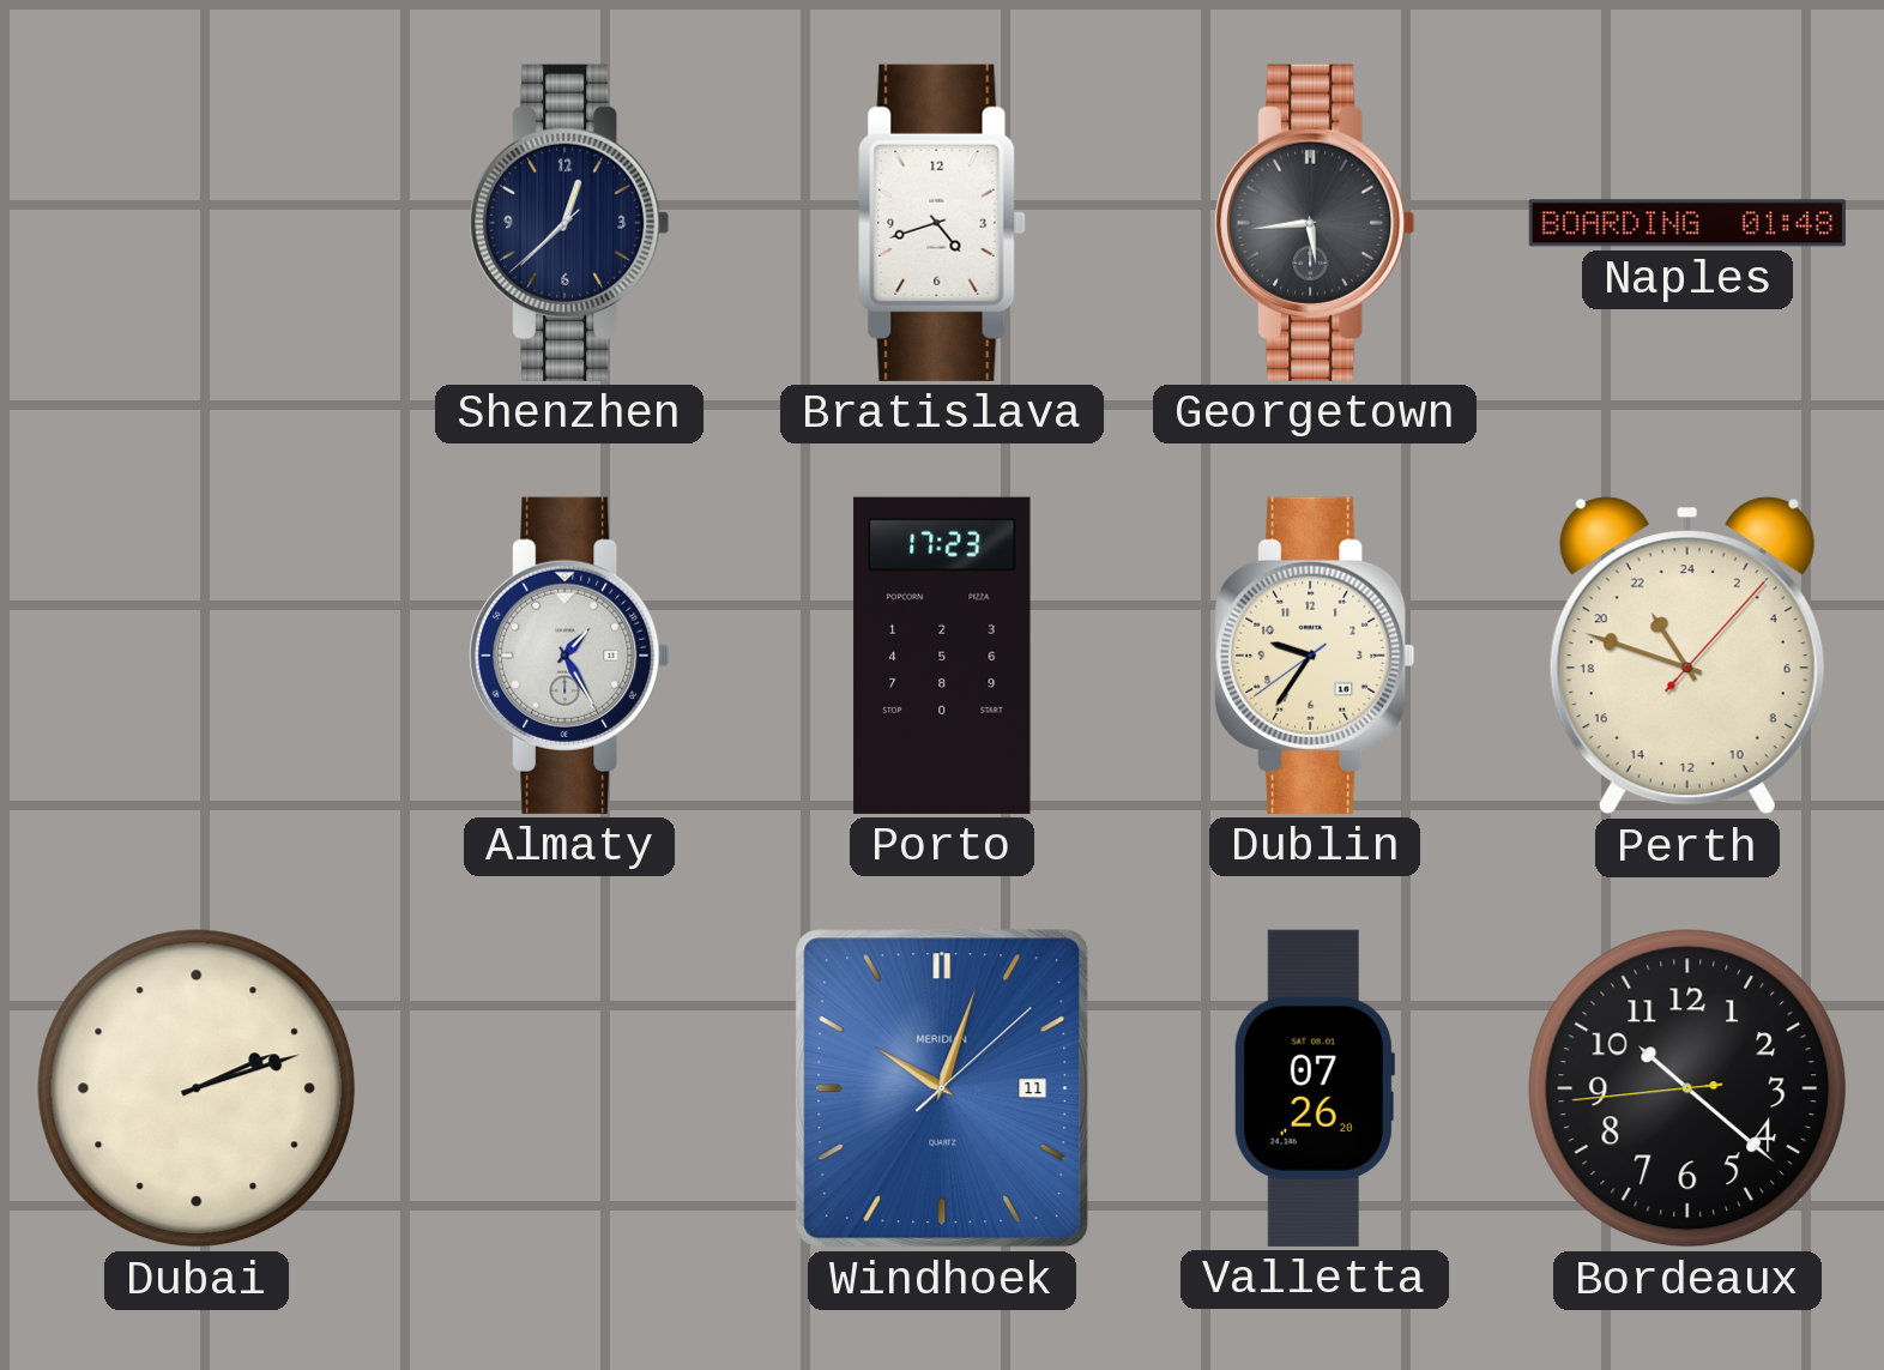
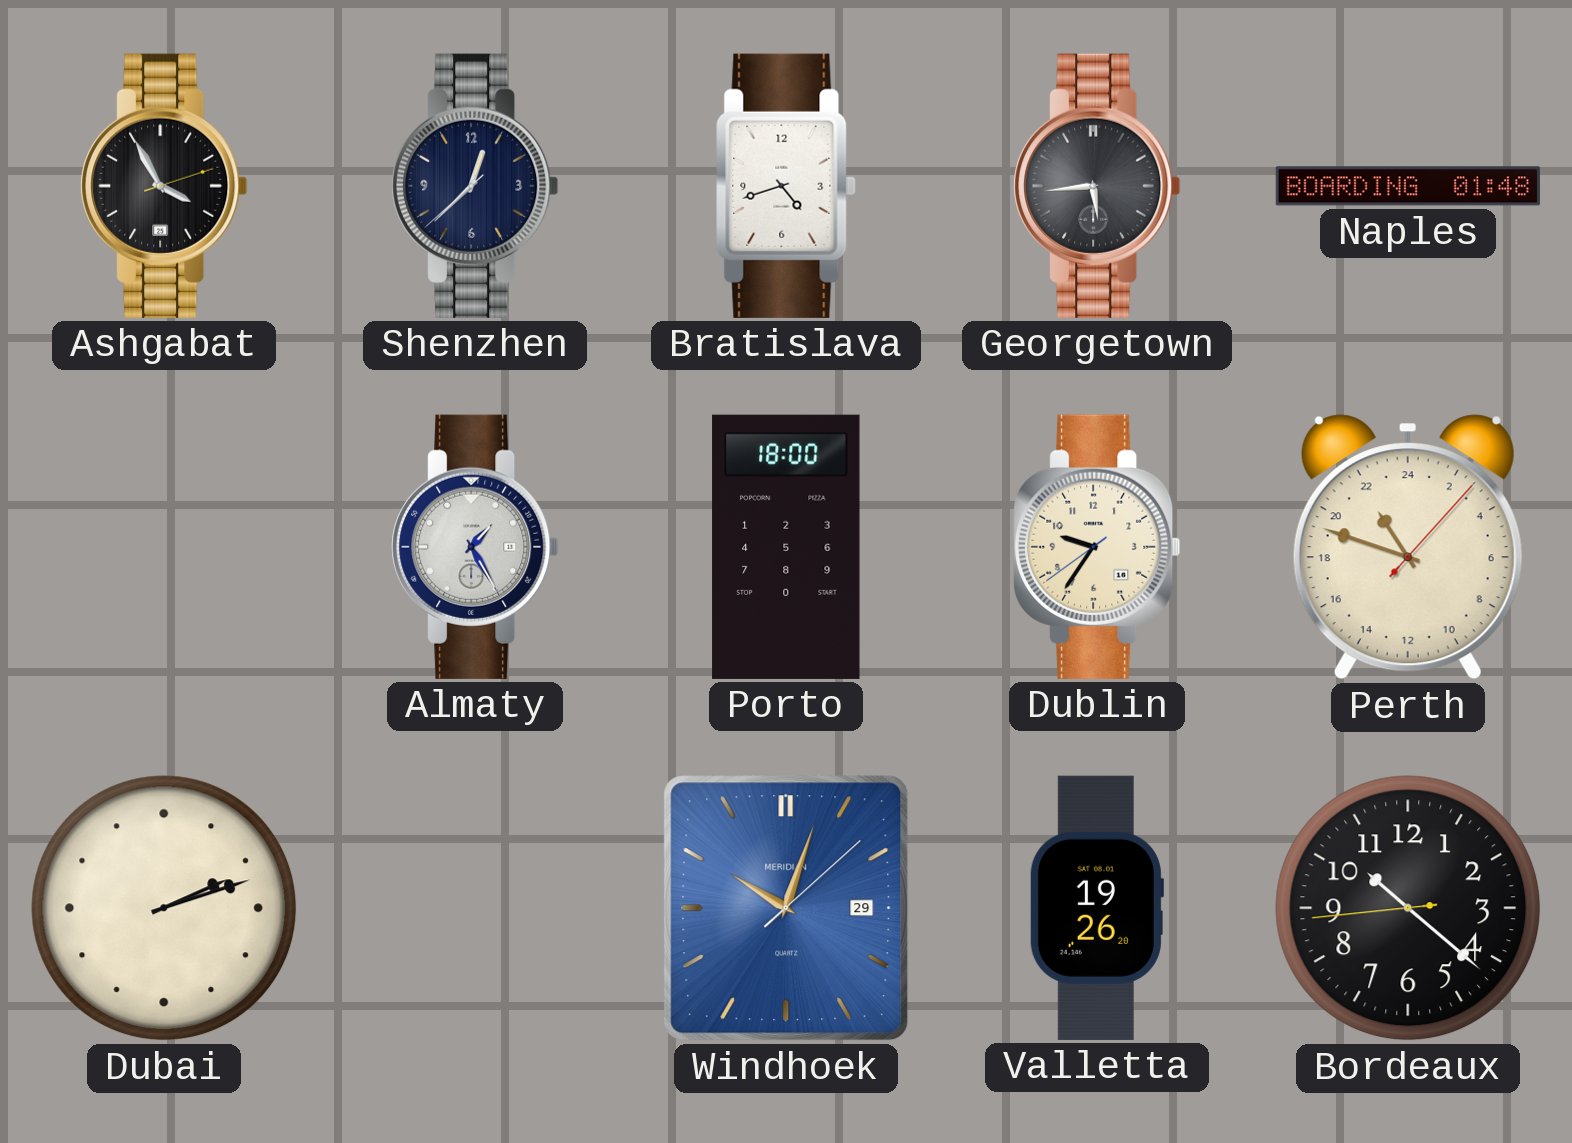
Ashgabat: none -> 3:55
Porto: 17:23 -> 18:00
Windhoek date: 11 -> 29
Valletta: 07:26 -> 19:26
